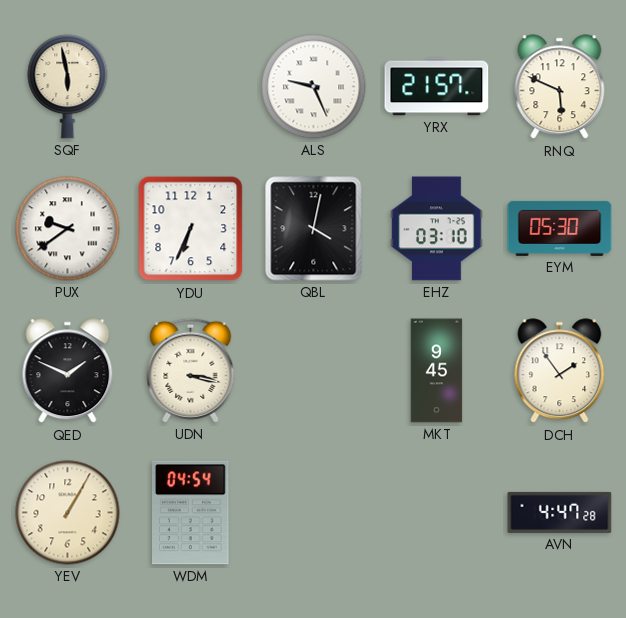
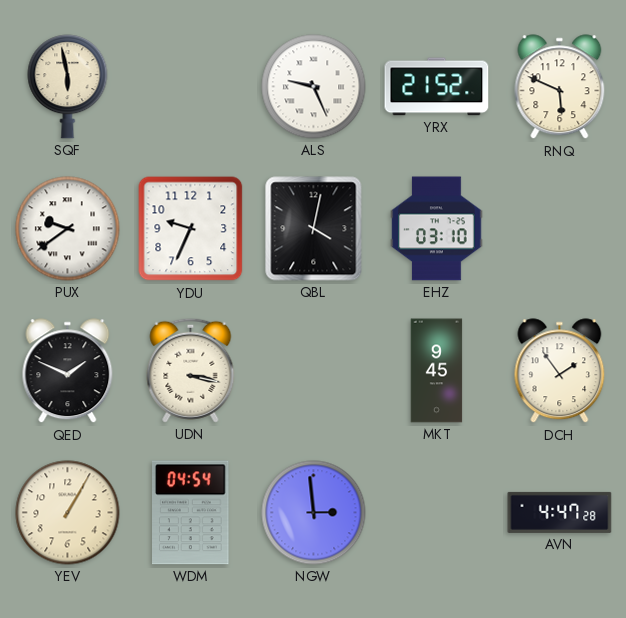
YRX: 21:57 -> 21:52
YDU: 6:34 -> 9:34
EYM: 05:30 -> none
NGW: none -> 2:59
